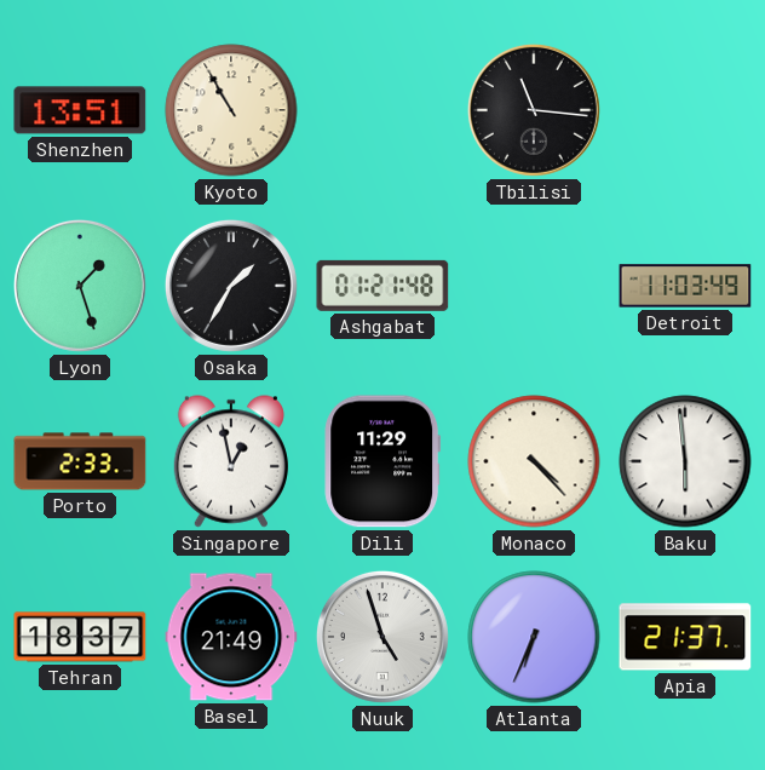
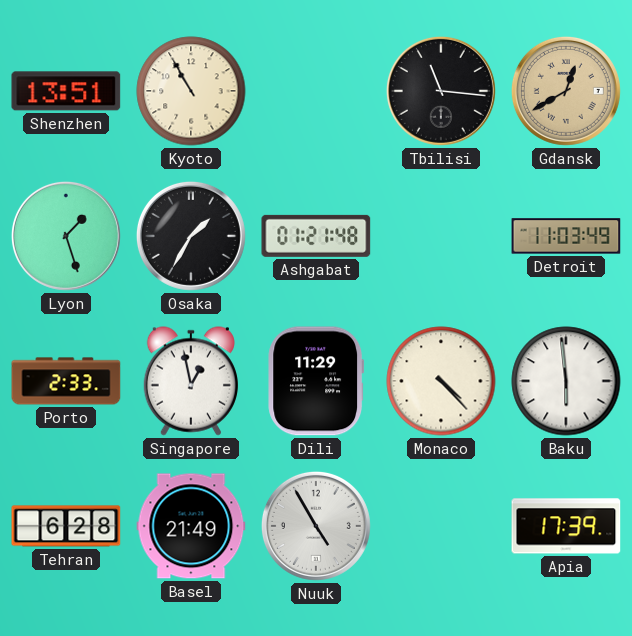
Gdansk: none -> 12:40
Tehran: 18:37 -> 6:28
Nuuk: 4:57 -> 4:55
Atlanta: 6:34 -> none
Apia: 21:37 -> 17:39
